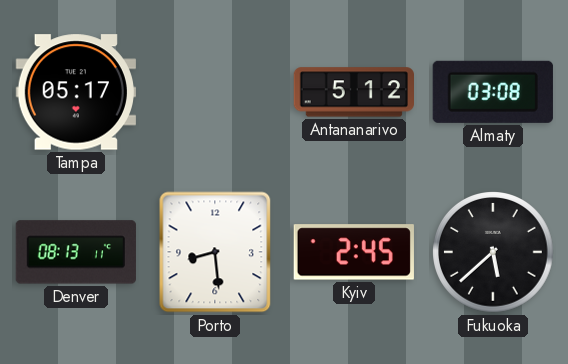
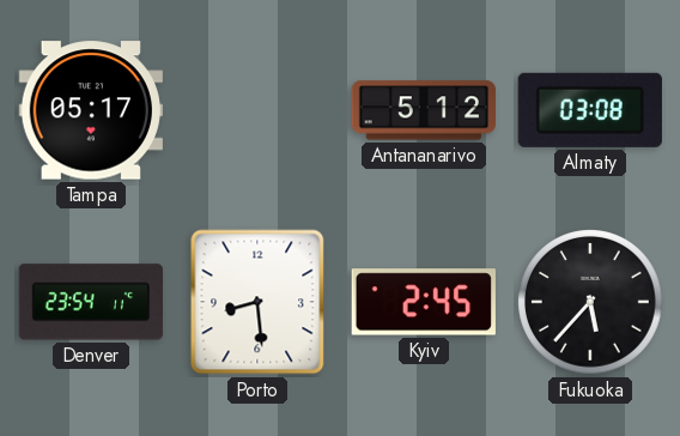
Denver: 08:13 -> 23:54
Fukuoka: 5:38 -> 5:37
